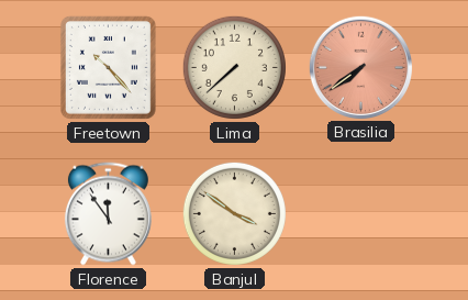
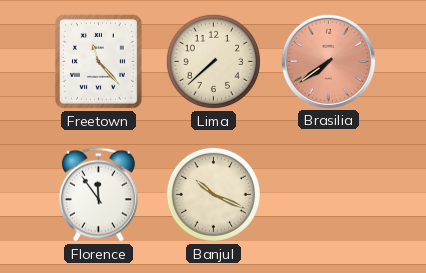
Freetown: 10:23 -> 11:23
Banjul: 3:51 -> 10:19
